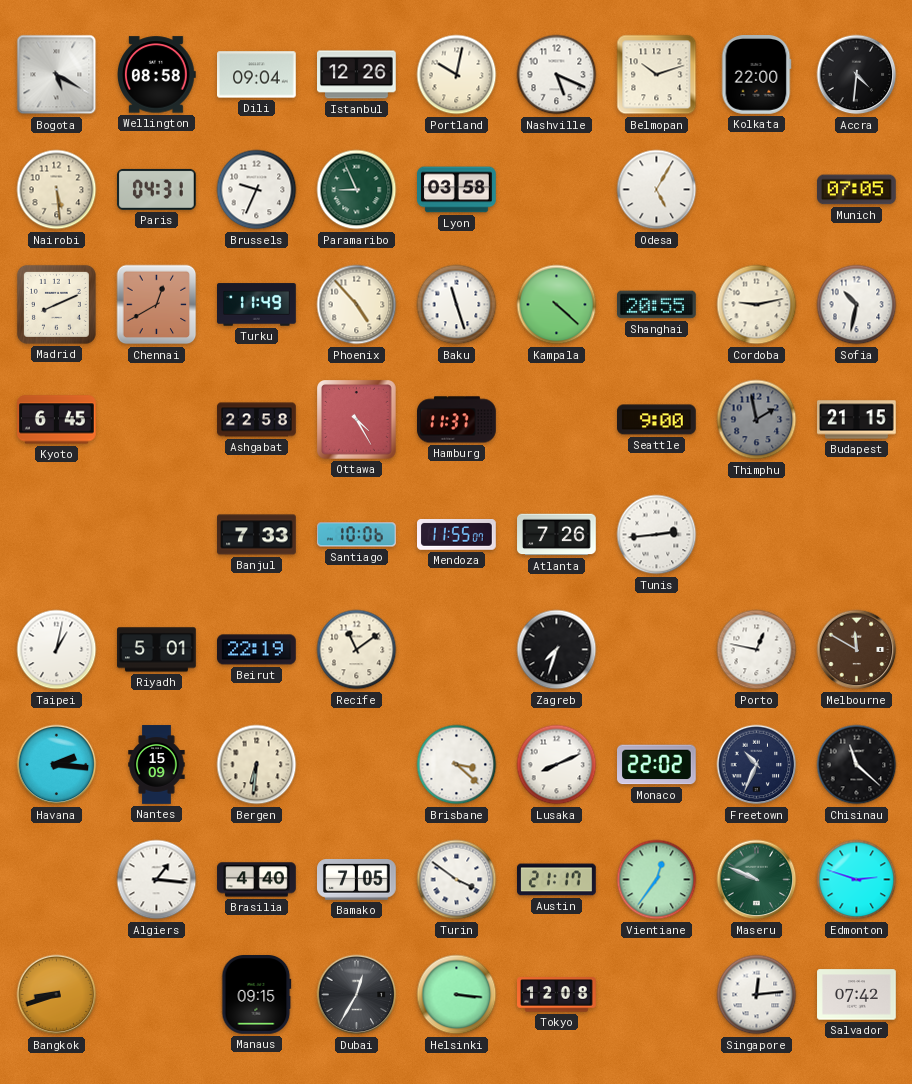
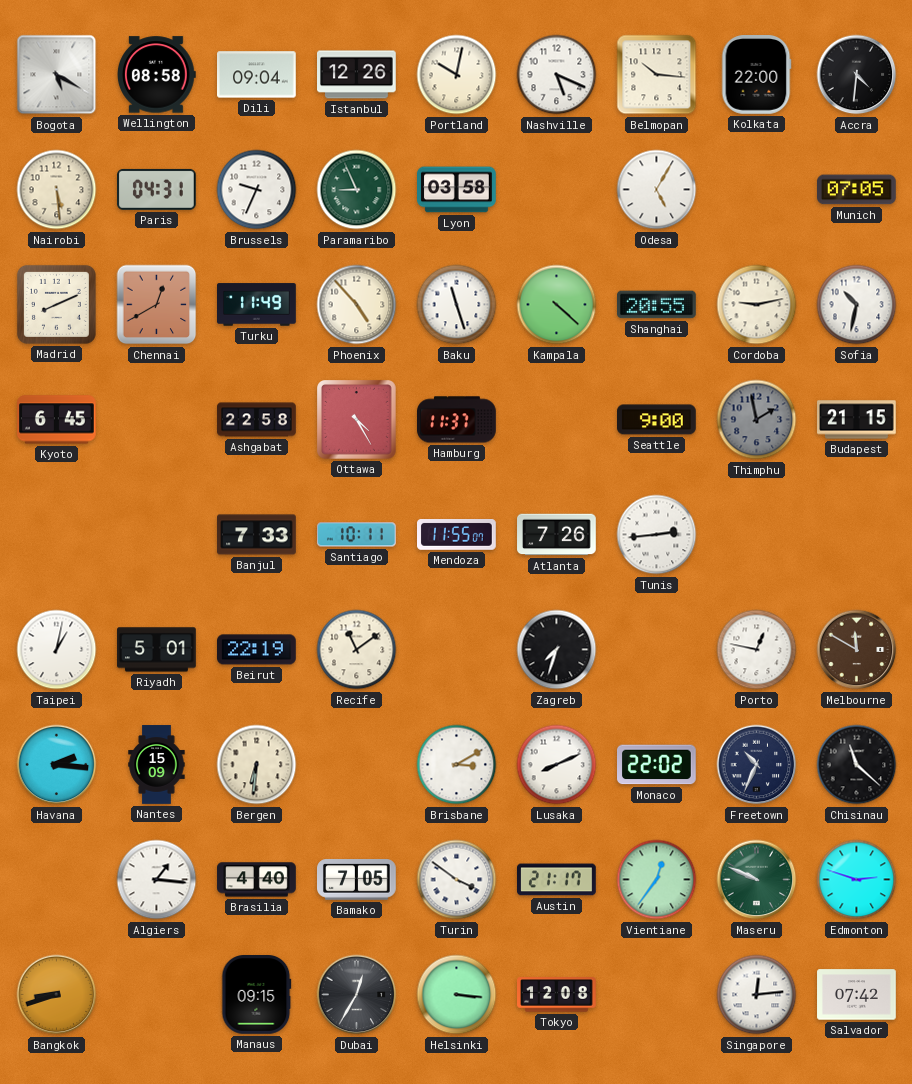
Belmopan: 10:12 -> 10:16
Santiago: 10:06 -> 10:11
Brisbane: 3:22 -> 3:10
